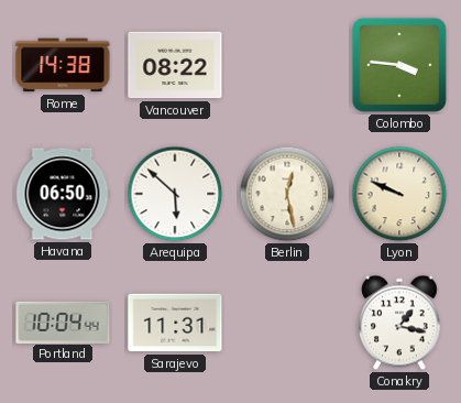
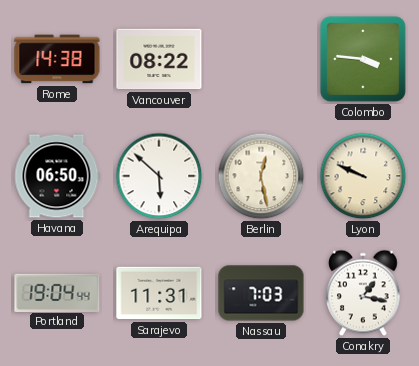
Portland: 10:04 -> 19:04
Nassau: none -> 7:03
